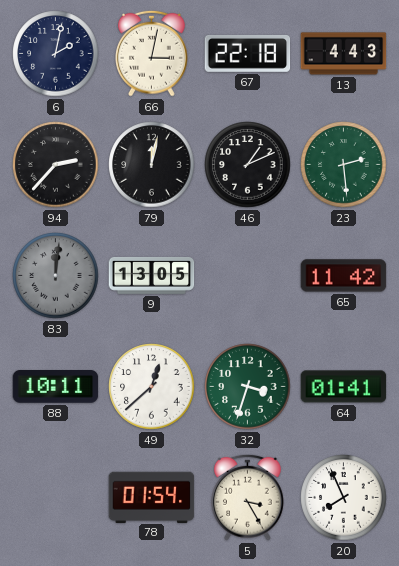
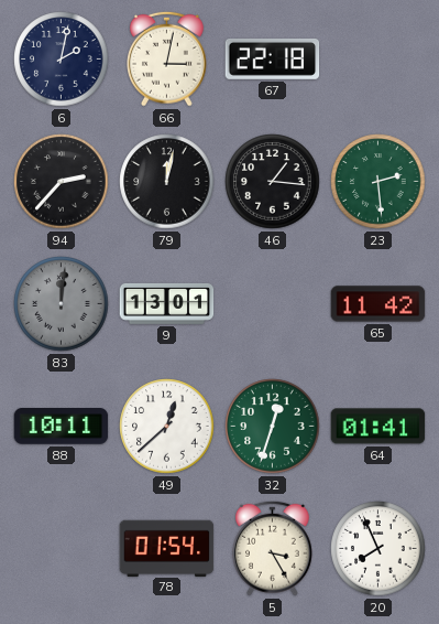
13: 4:43 -> none
46: 1:11 -> 1:16
9: 13:05 -> 13:01
32: 3:33 -> 12:33
